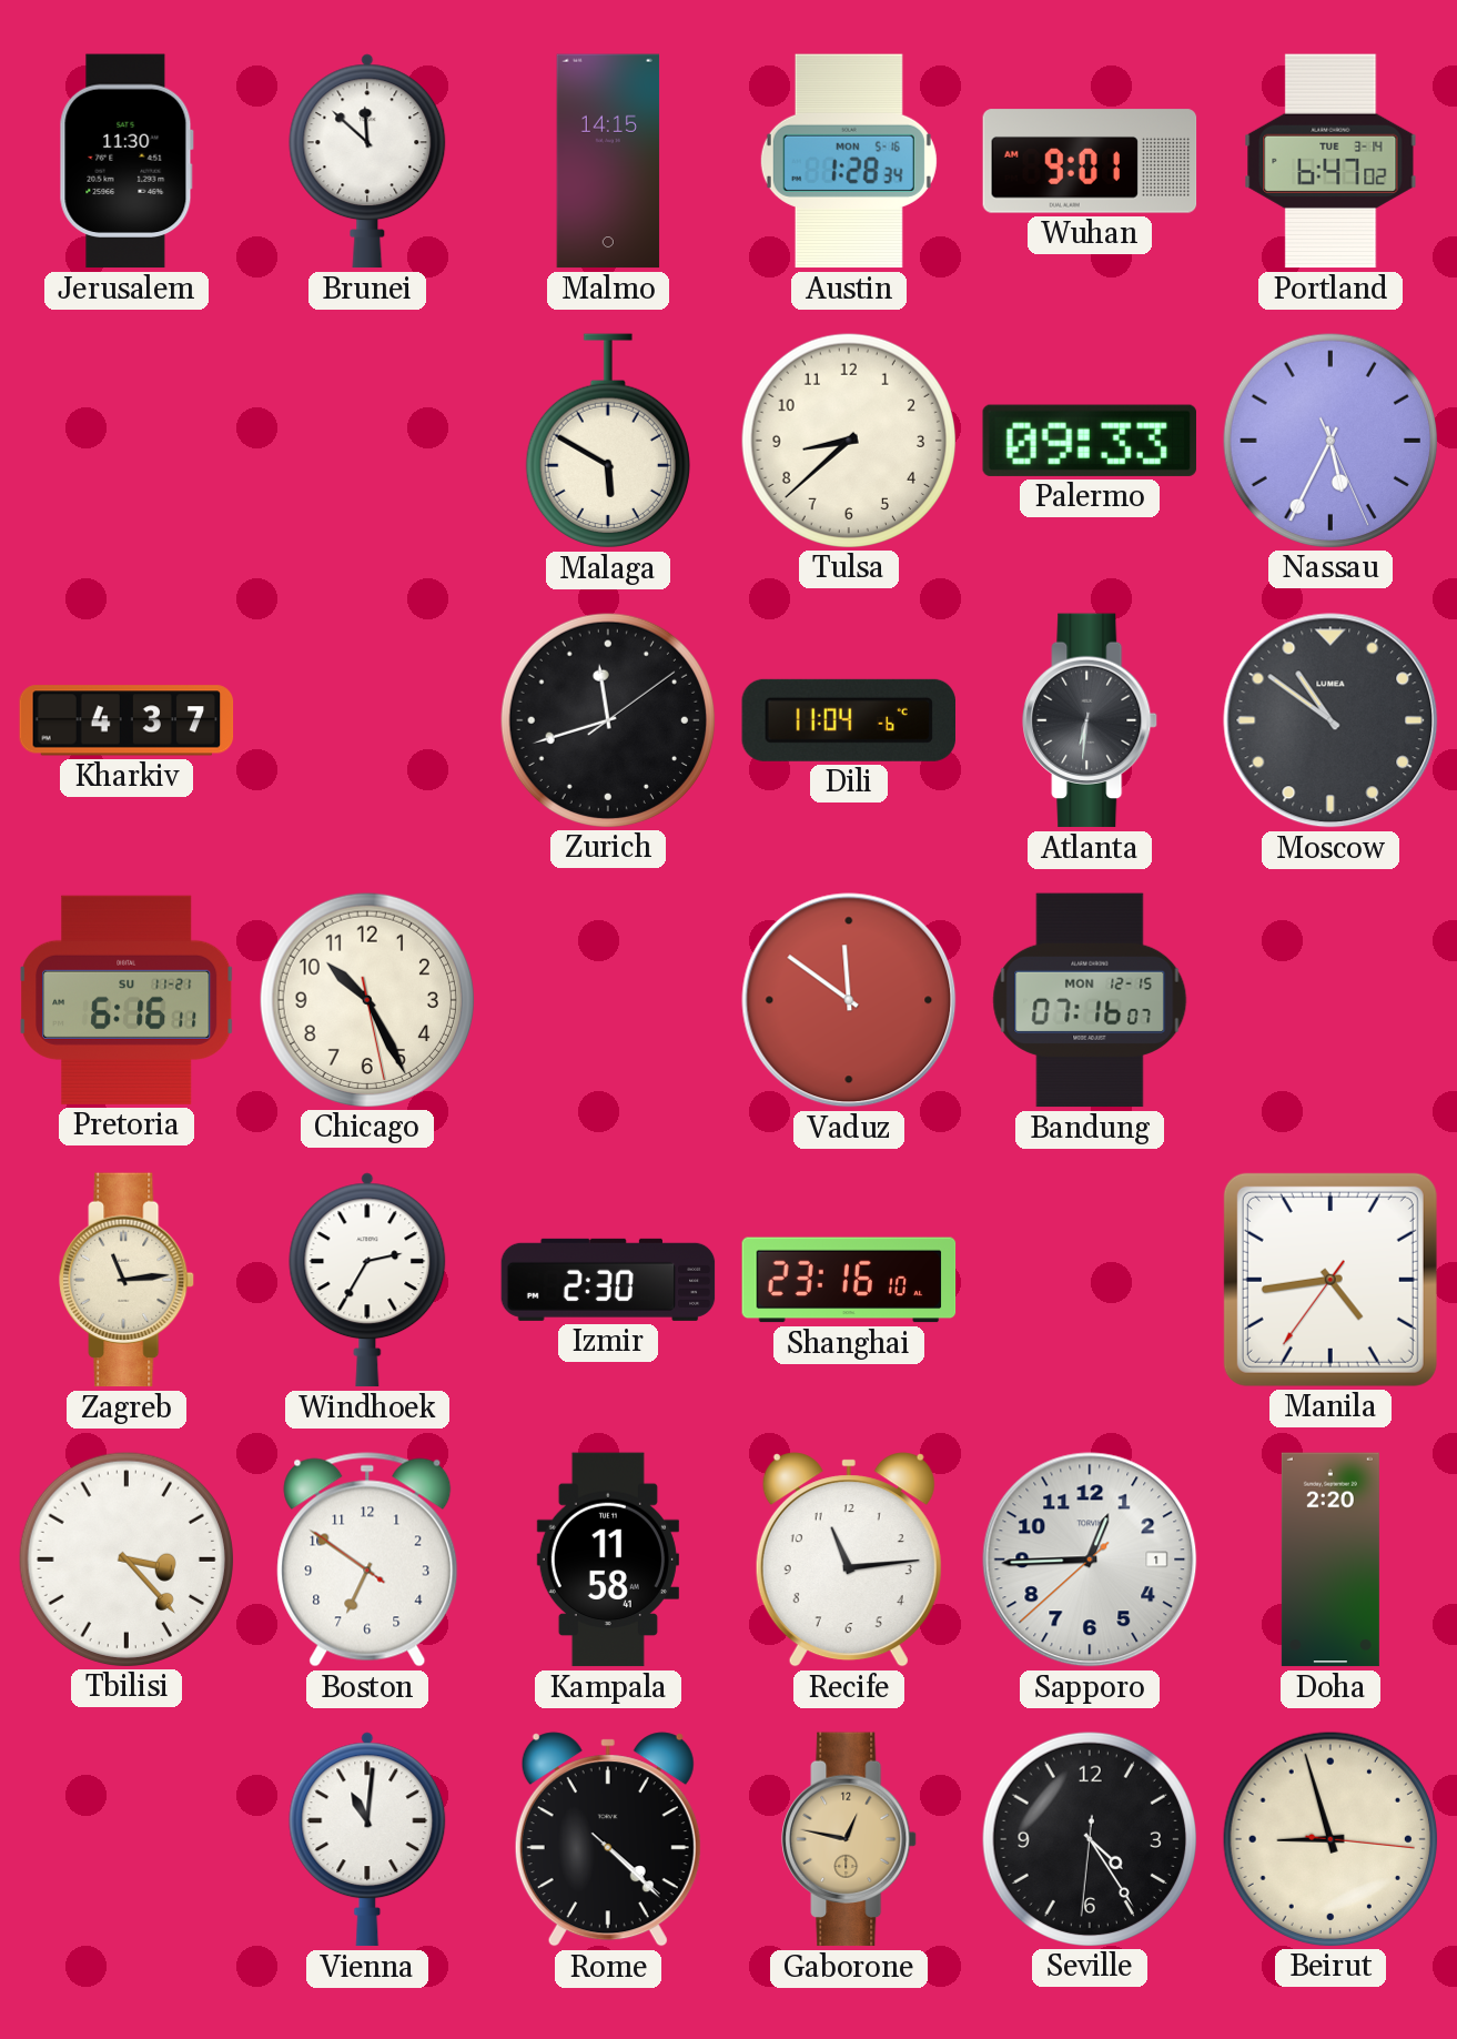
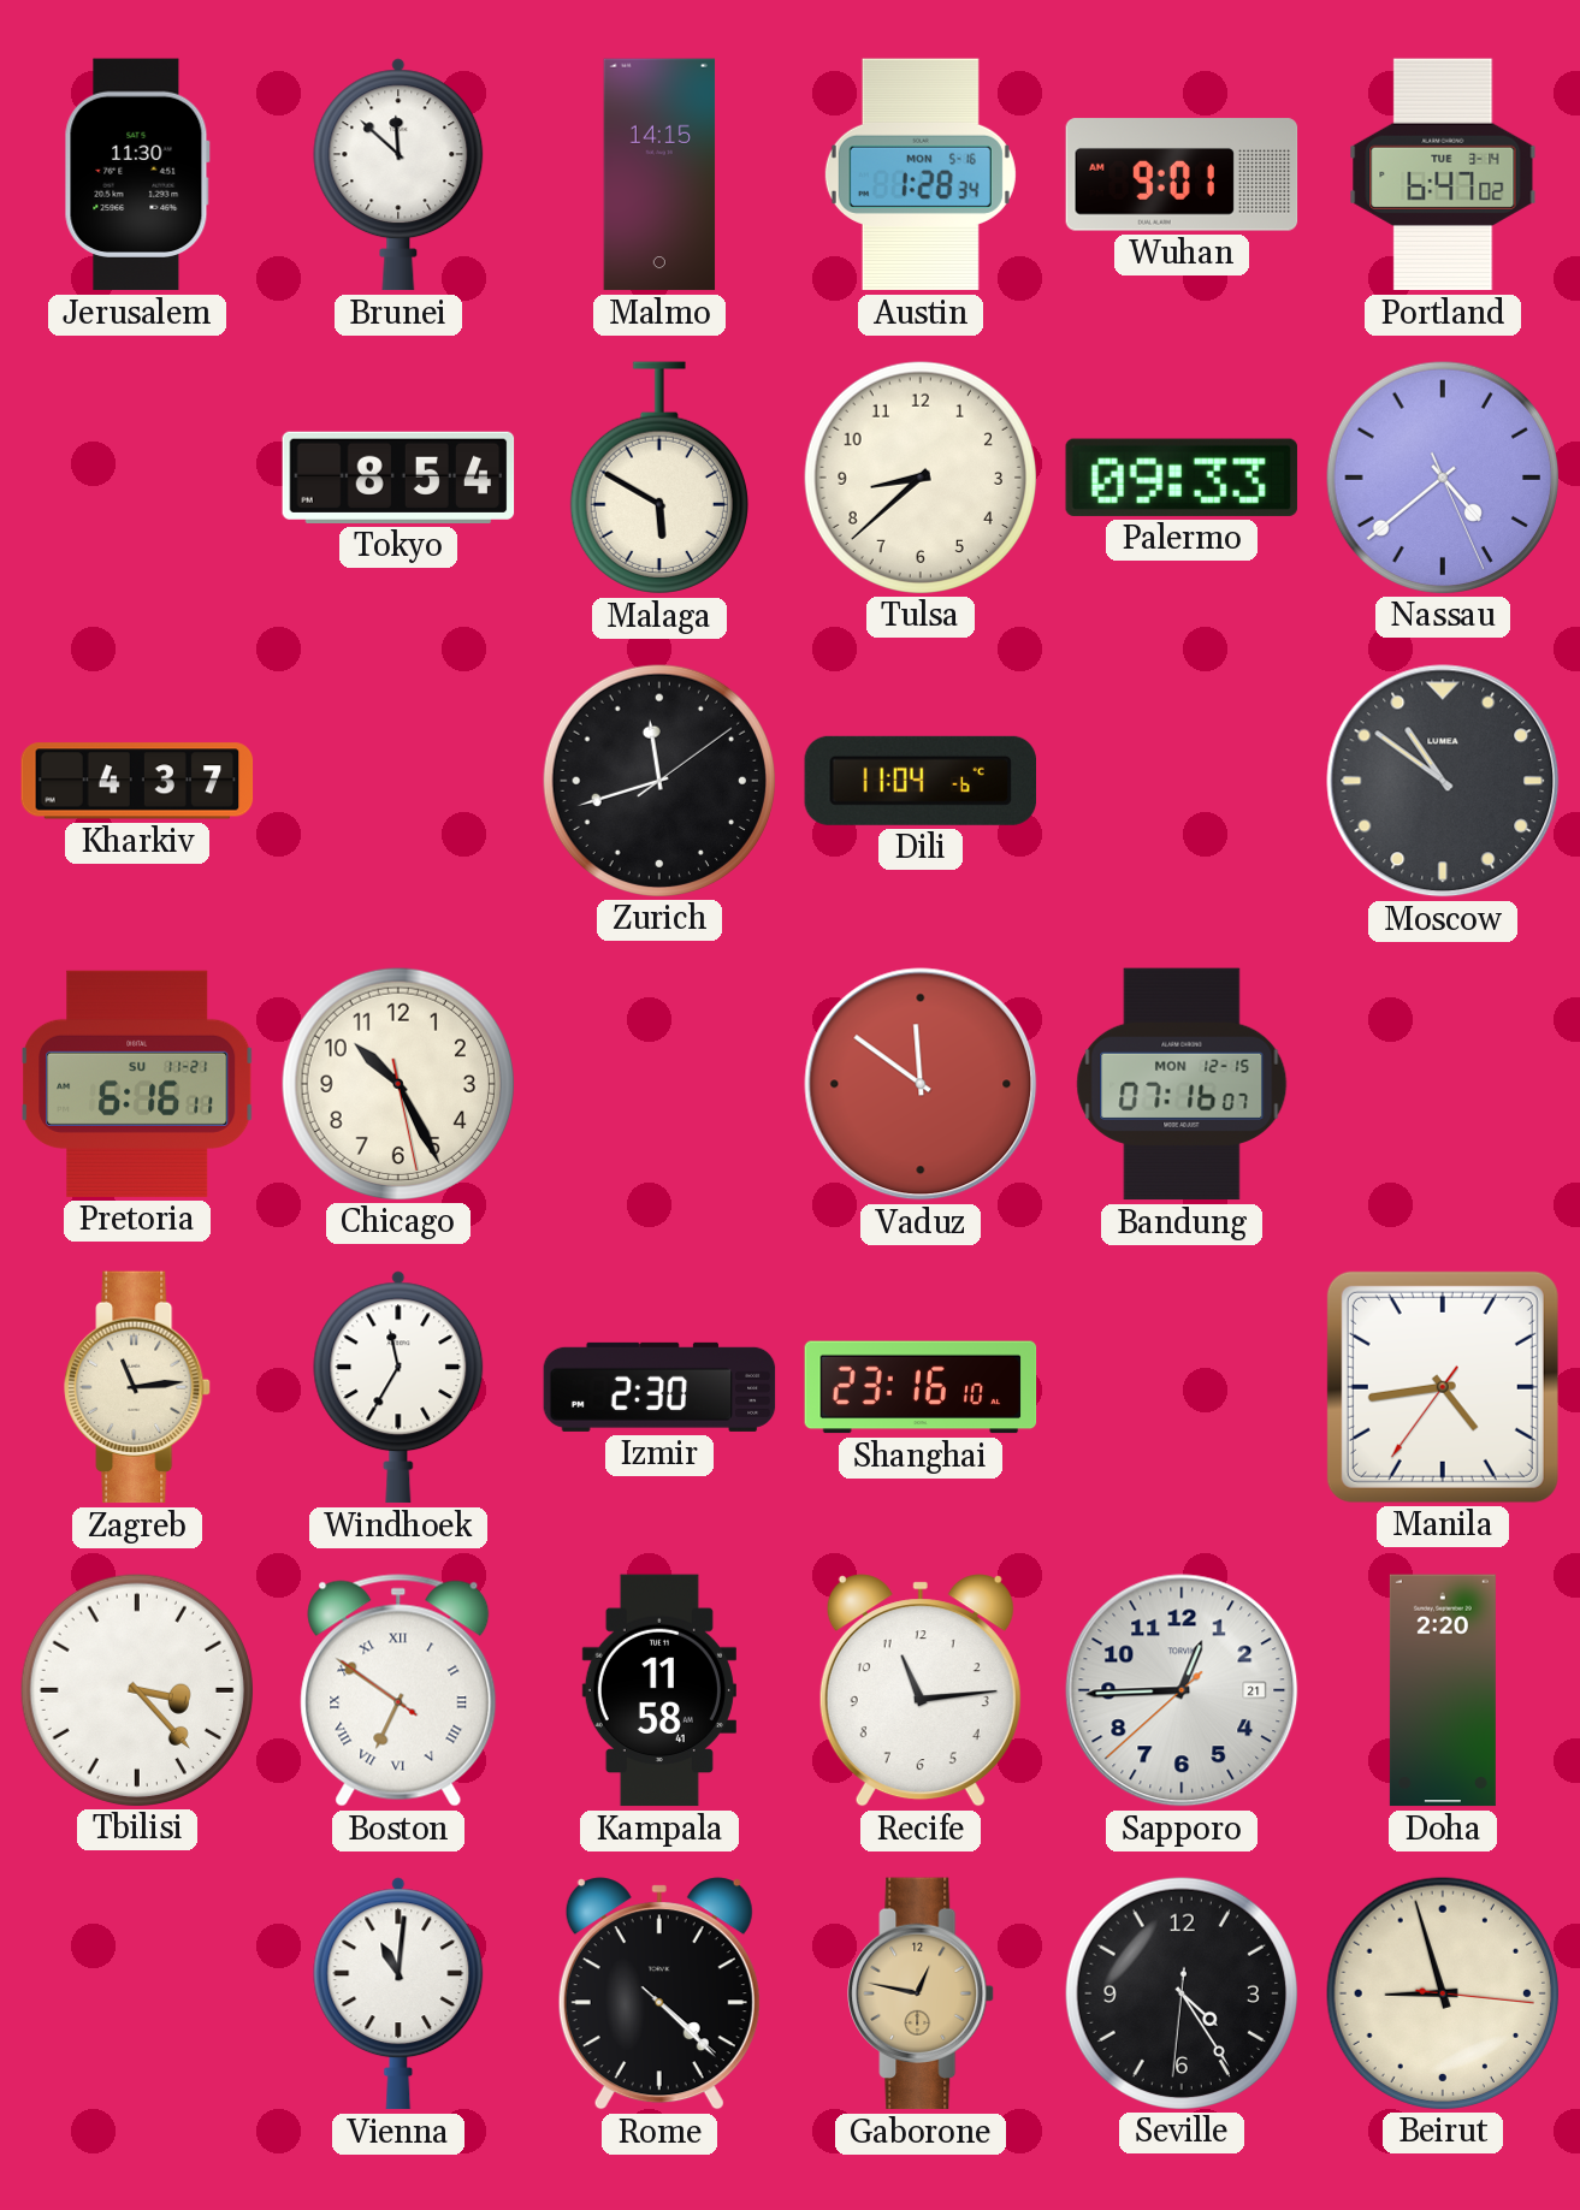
Tokyo: none -> 8:54
Nassau: 5:34 -> 4:38
Atlanta: 6:31 -> none
Windhoek: 2:35 -> 11:35
Boston numerals: Arabic -> Roman
Sapporo date: 1 -> 21
